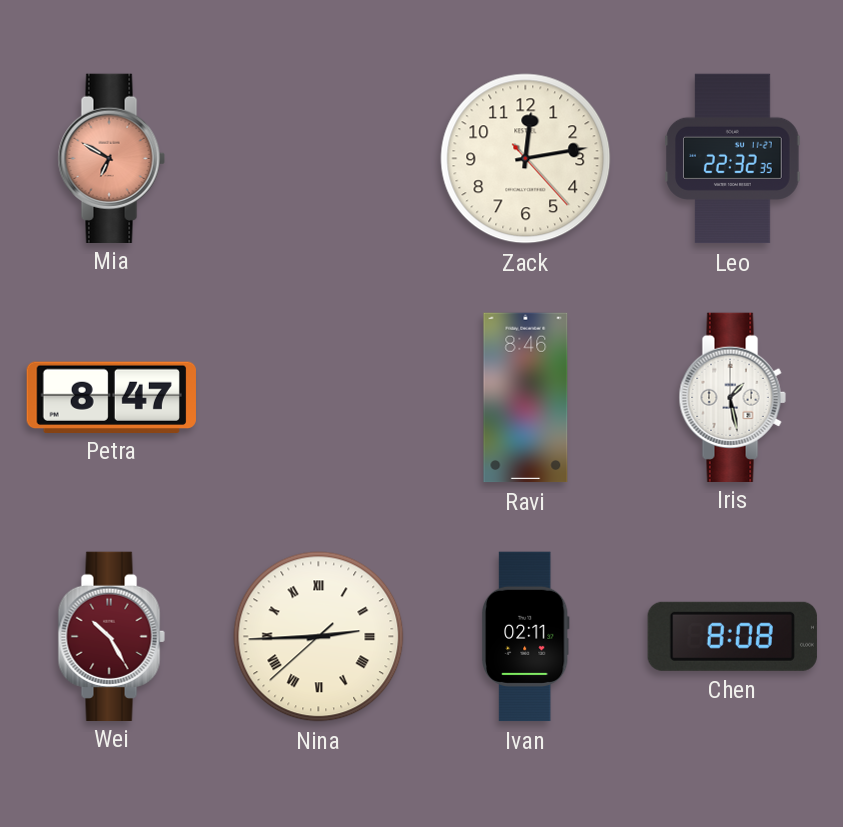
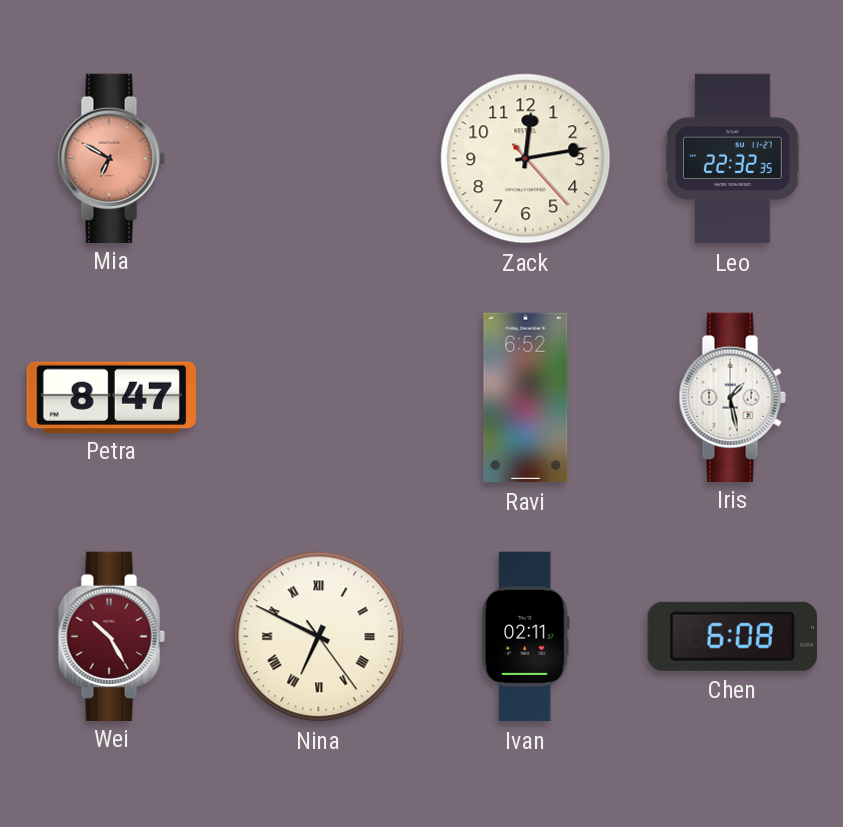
Ravi: 8:46 -> 6:52
Nina: 2:44 -> 6:49
Chen: 8:08 -> 6:08
